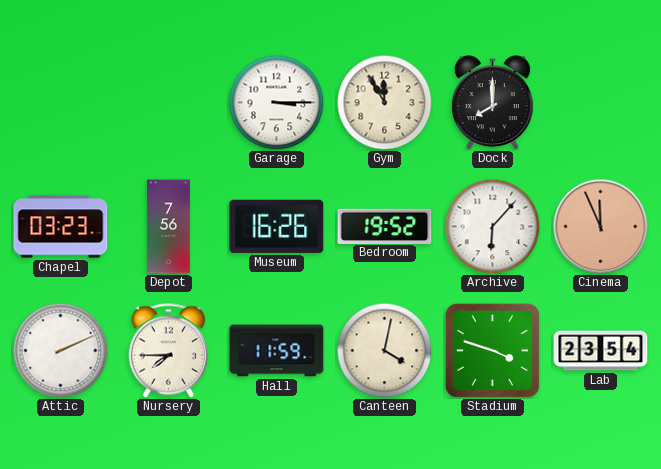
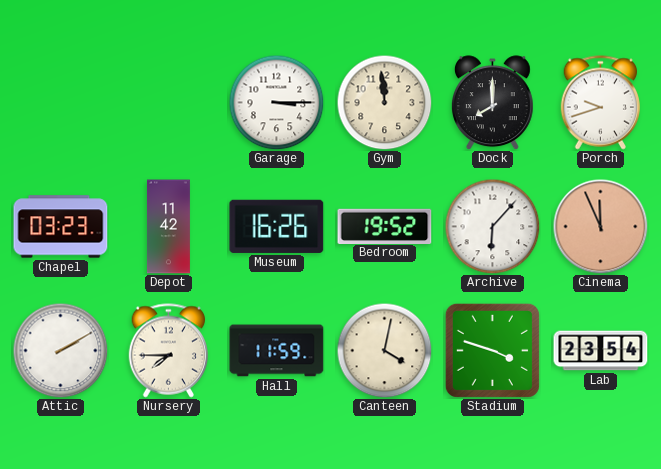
Gym: 11:55 -> 11:59
Porch: none -> 9:42
Depot: 7:56 -> 11:42
Attic: 2:11 -> 2:10
